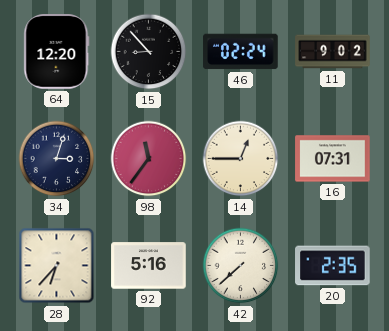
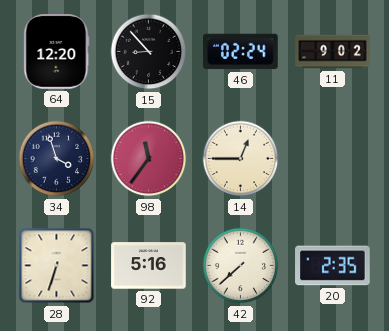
34: 3:03 -> 3:57
16: 07:31 -> none
28: 6:37 -> 6:33
